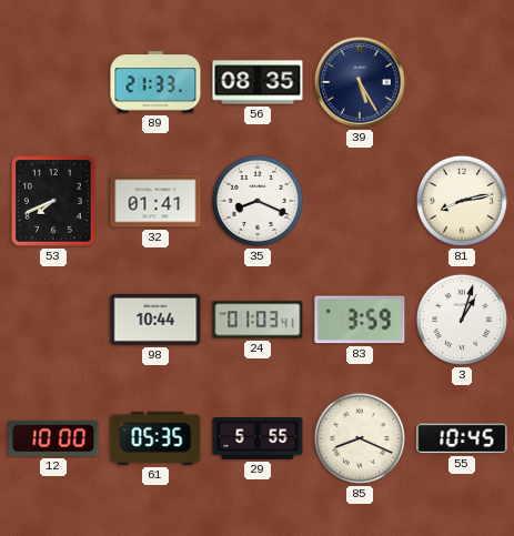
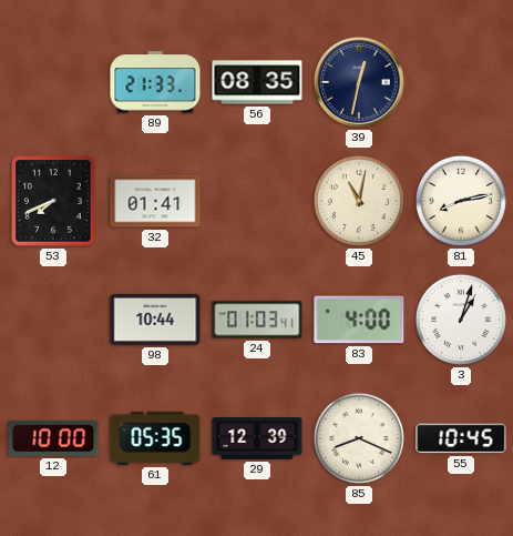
39: 5:25 -> 12:32
35: 8:19 -> none
45: none -> 11:02
83: 3:59 -> 4:00
29: 5:55 -> 12:39
